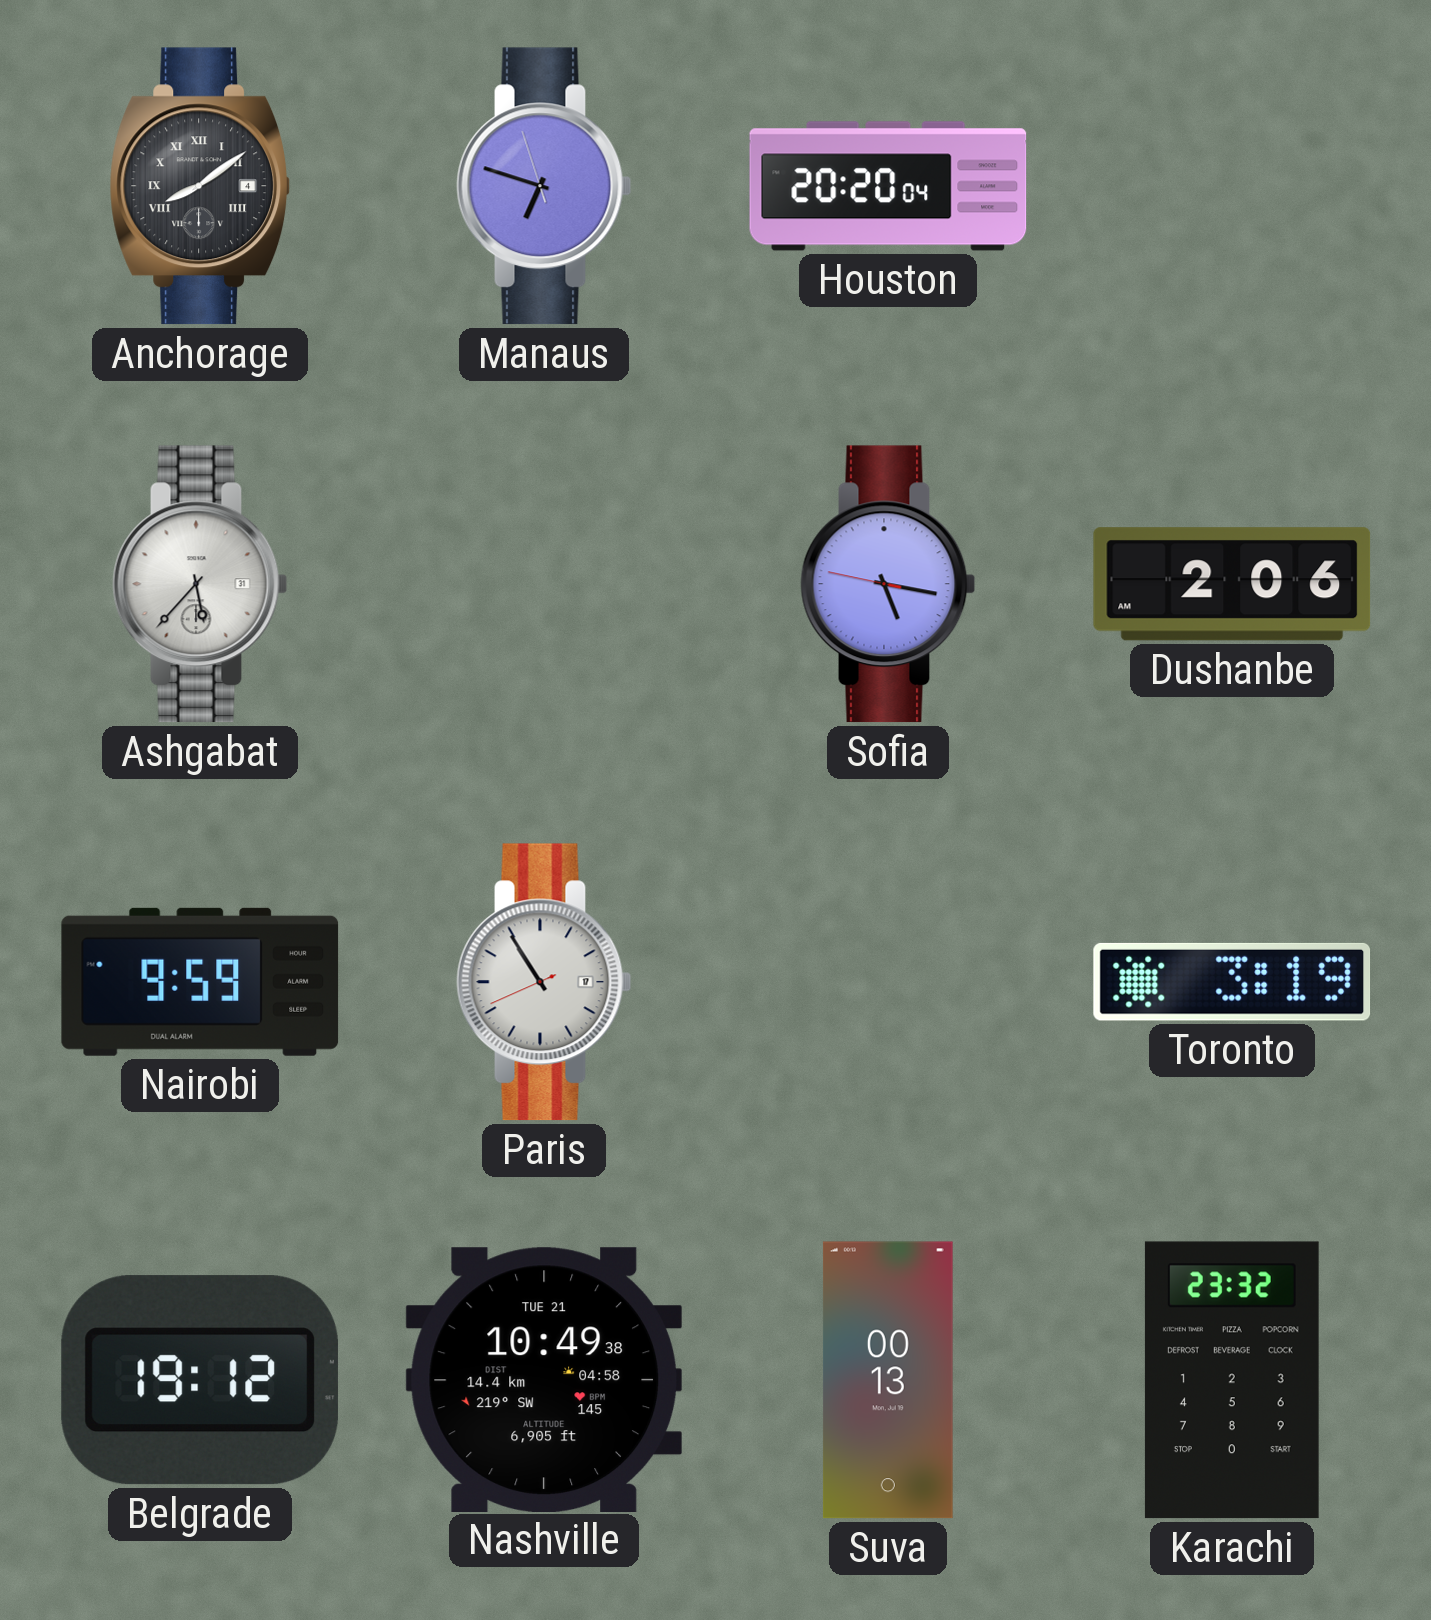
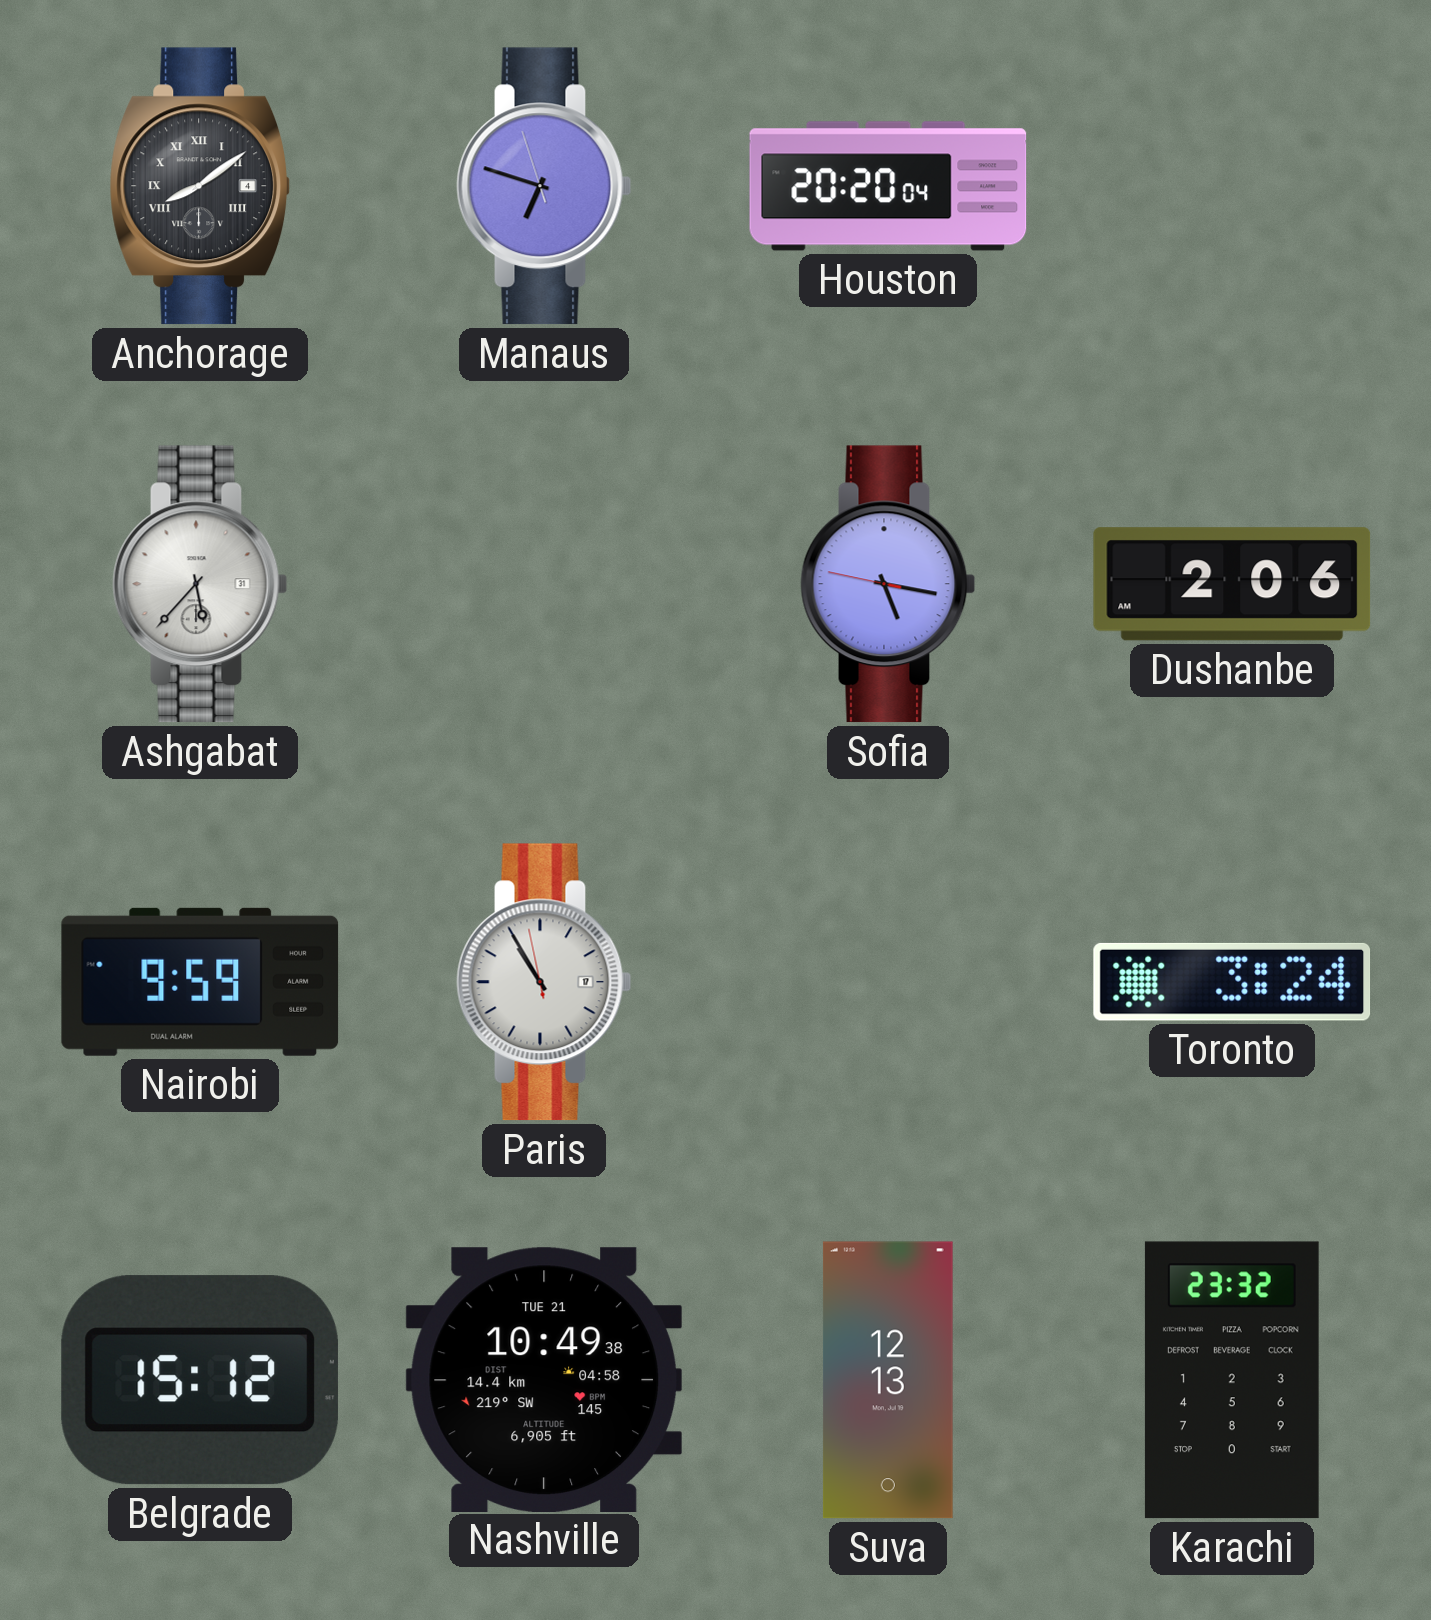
Paris: 10:54:41 -> 10:54:58
Toronto: 3:19 -> 3:24
Belgrade: 19:12 -> 15:12
Suva: 00:13 -> 12:13
